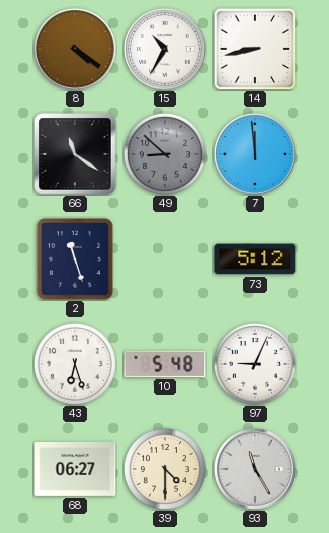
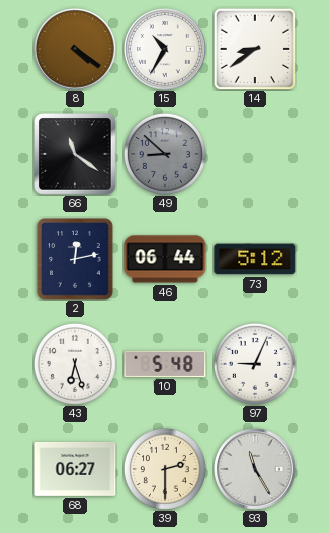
14: 8:43 -> 8:39
7: 11:59 -> none
2: 11:27 -> 12:13
46: none -> 06:44
39: 4:30 -> 2:30
